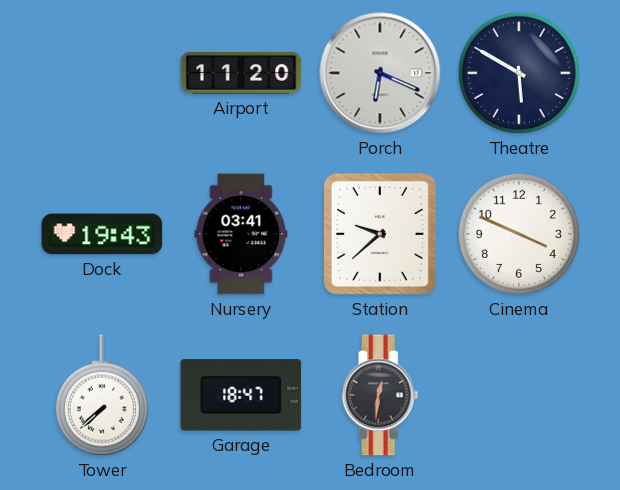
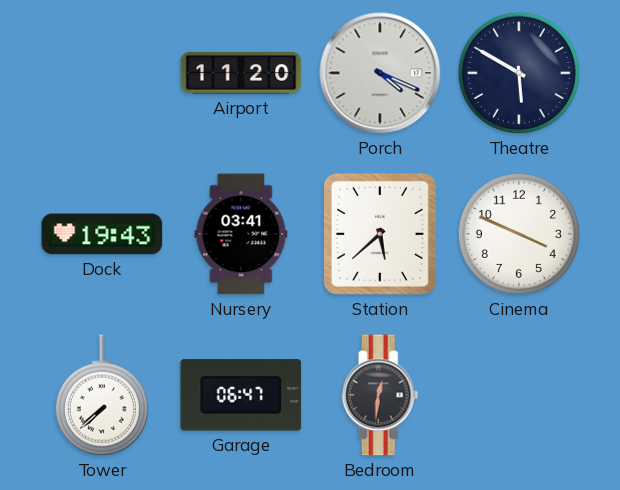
Porch: 6:19 -> 4:19
Station: 9:38 -> 5:38
Garage: 18:47 -> 06:47
